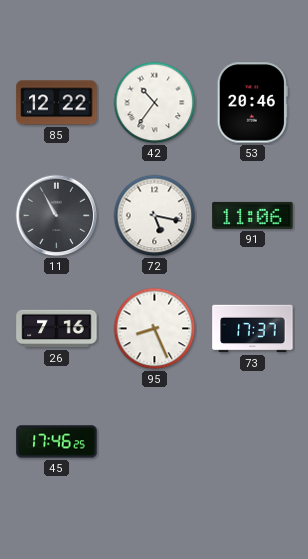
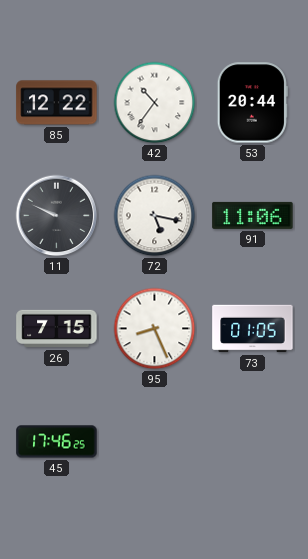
53: 20:46 -> 20:44
11: 10:55 -> 9:49
26: 7:16 -> 7:15
73: 17:37 -> 01:05
